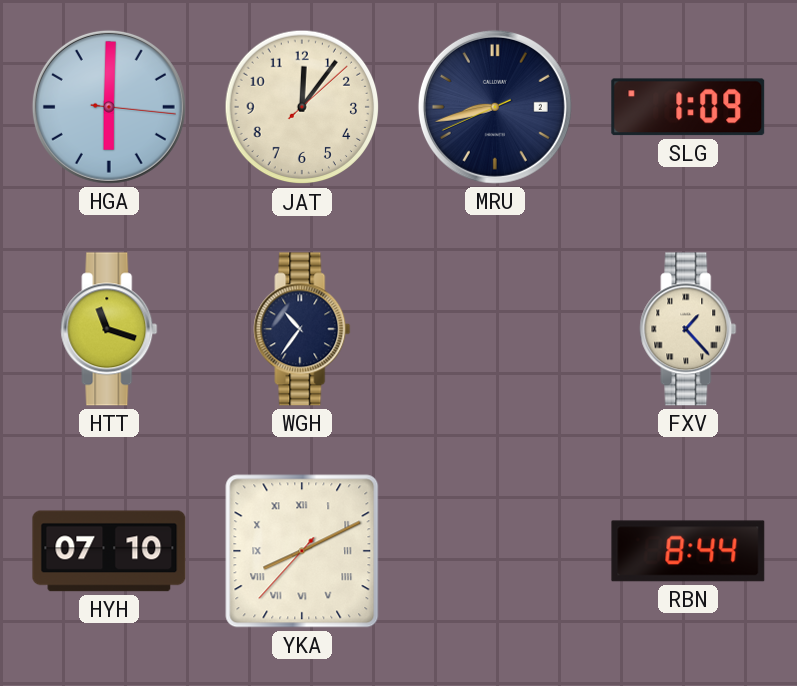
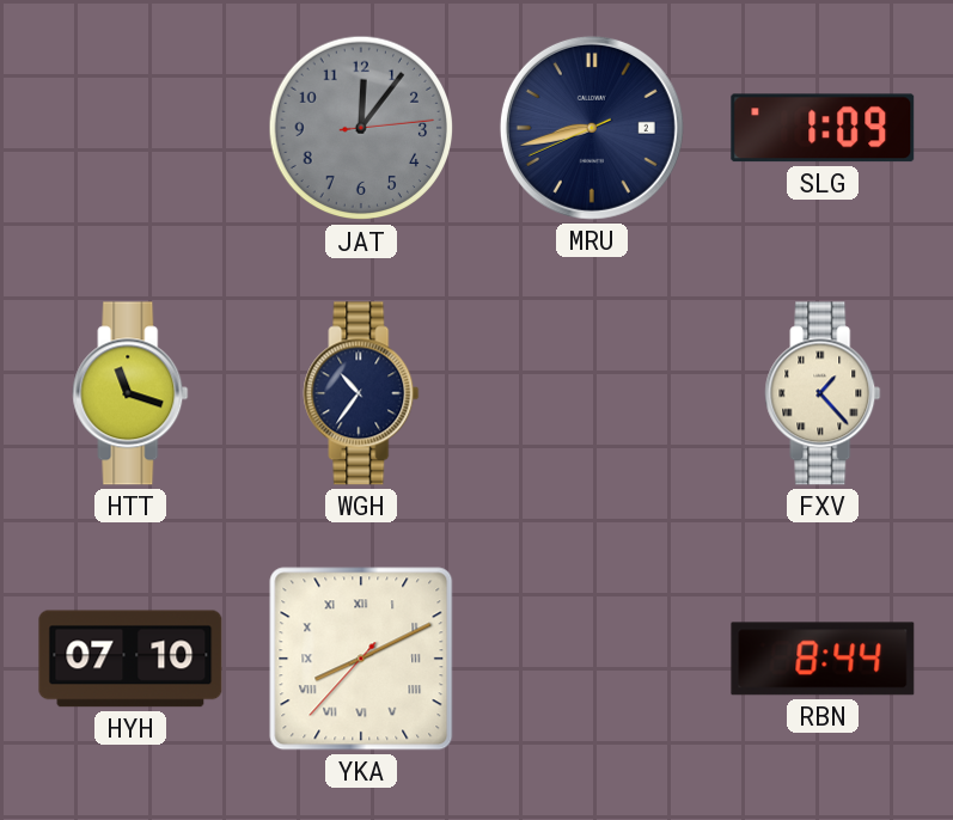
HGA: 6:00 -> none
JAT: 12:06:08 -> 12:06:14
JAT dial: cream -> grey
